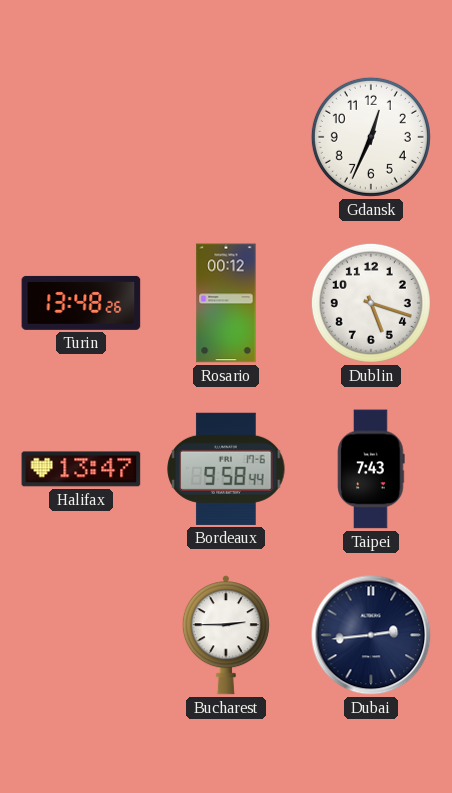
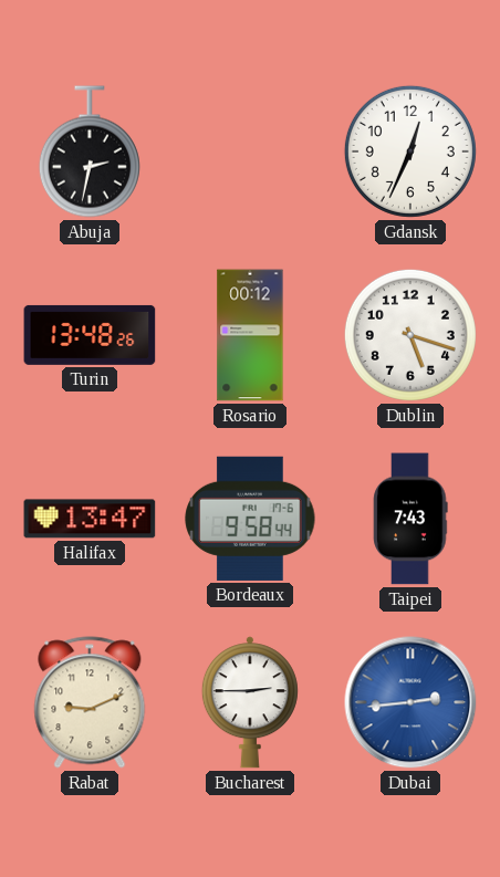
Abuja: none -> 2:32
Rabat: none -> 9:11
Dubai dial: navy -> blue
